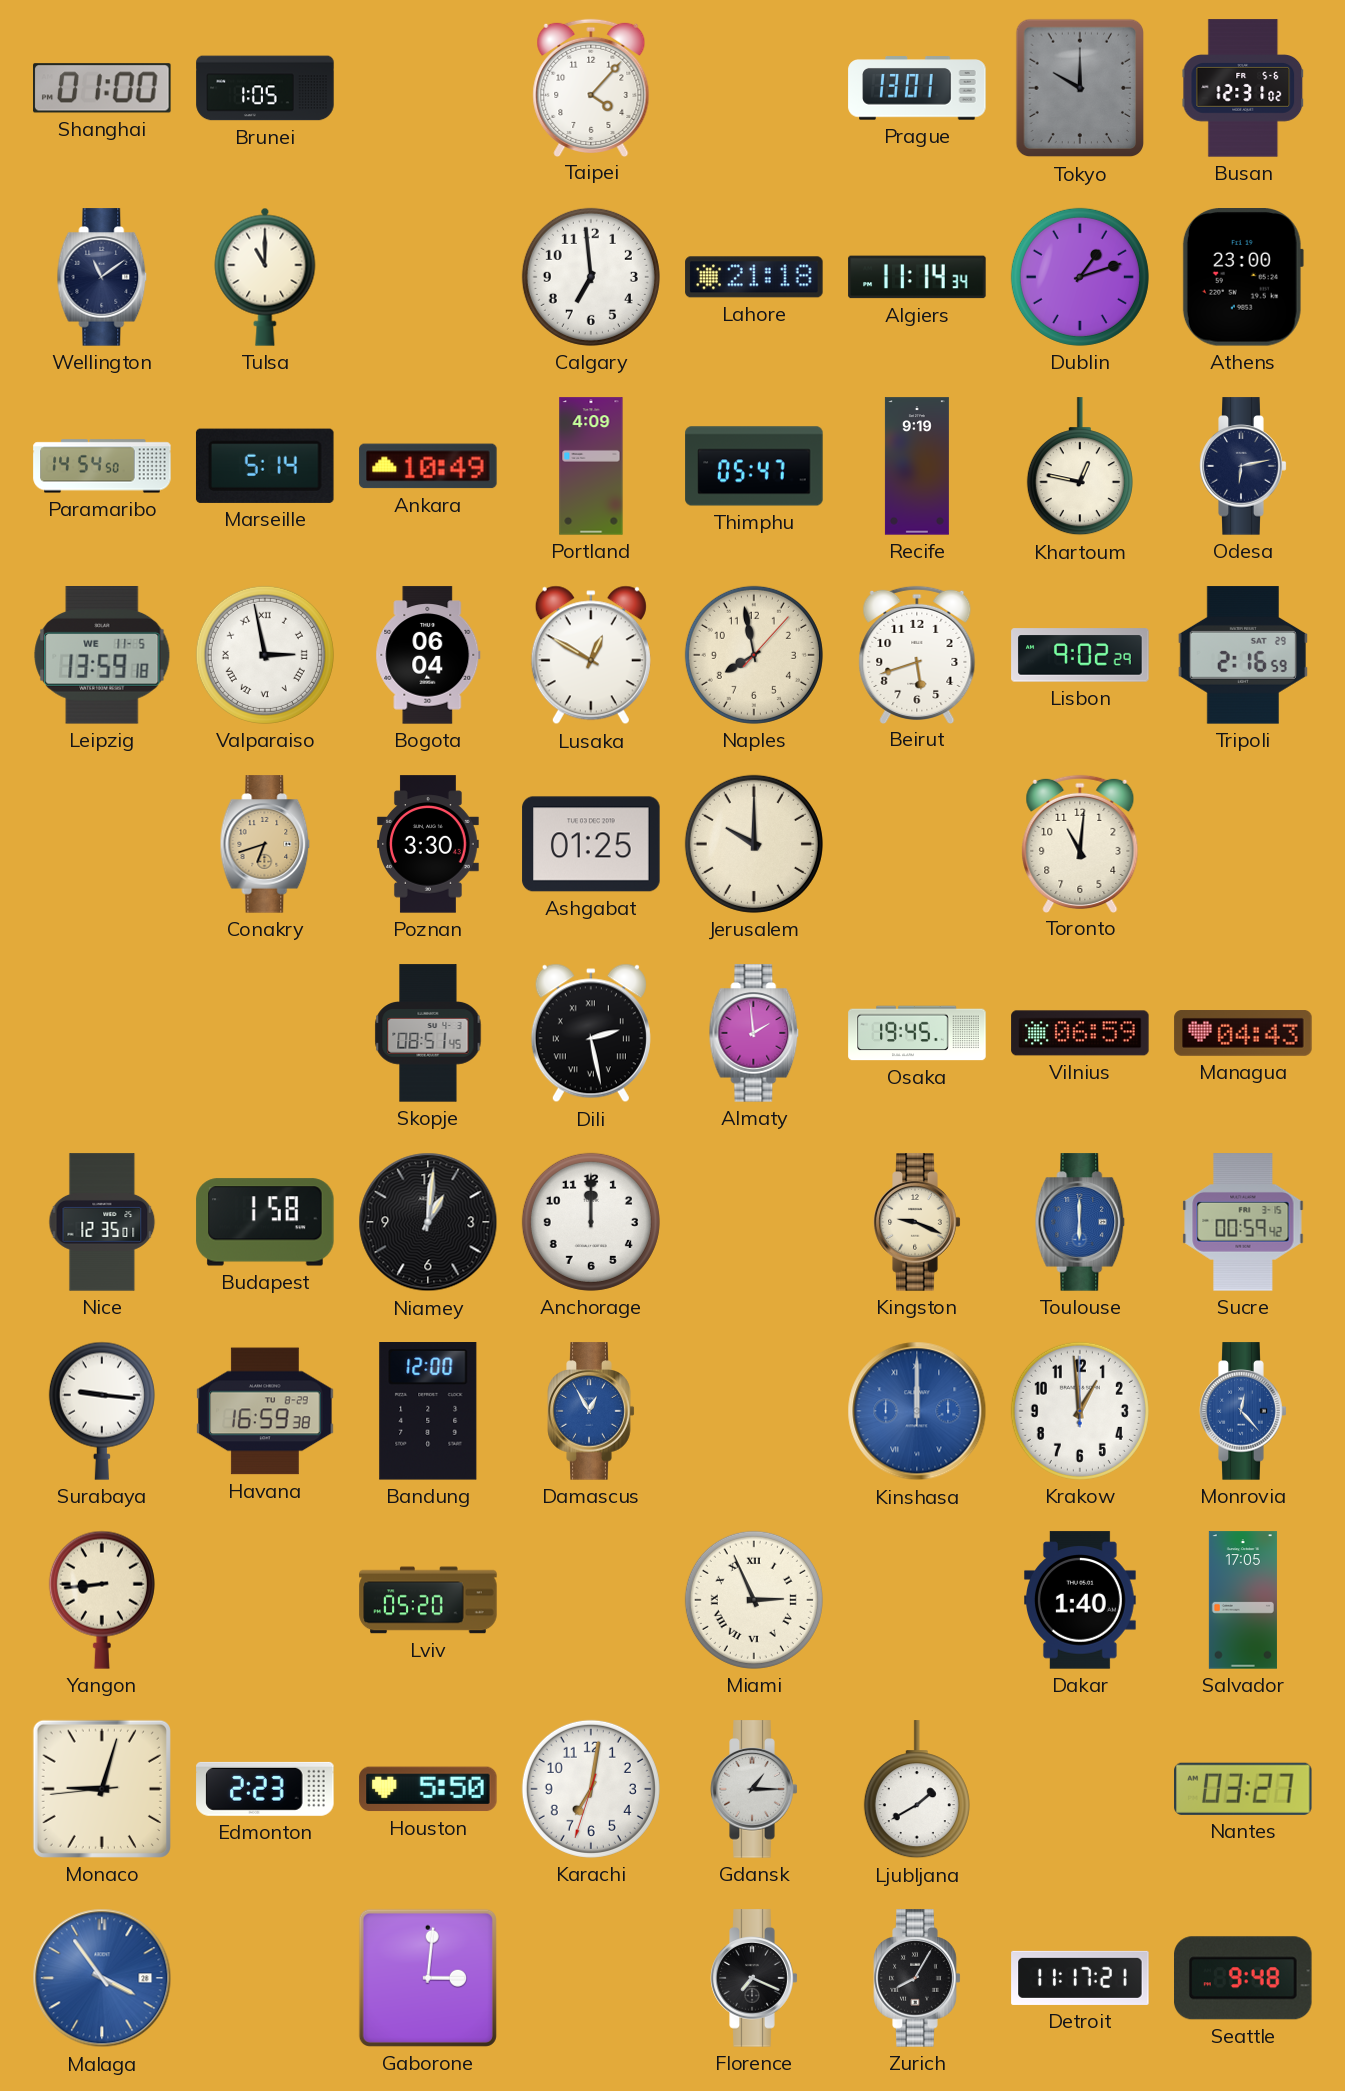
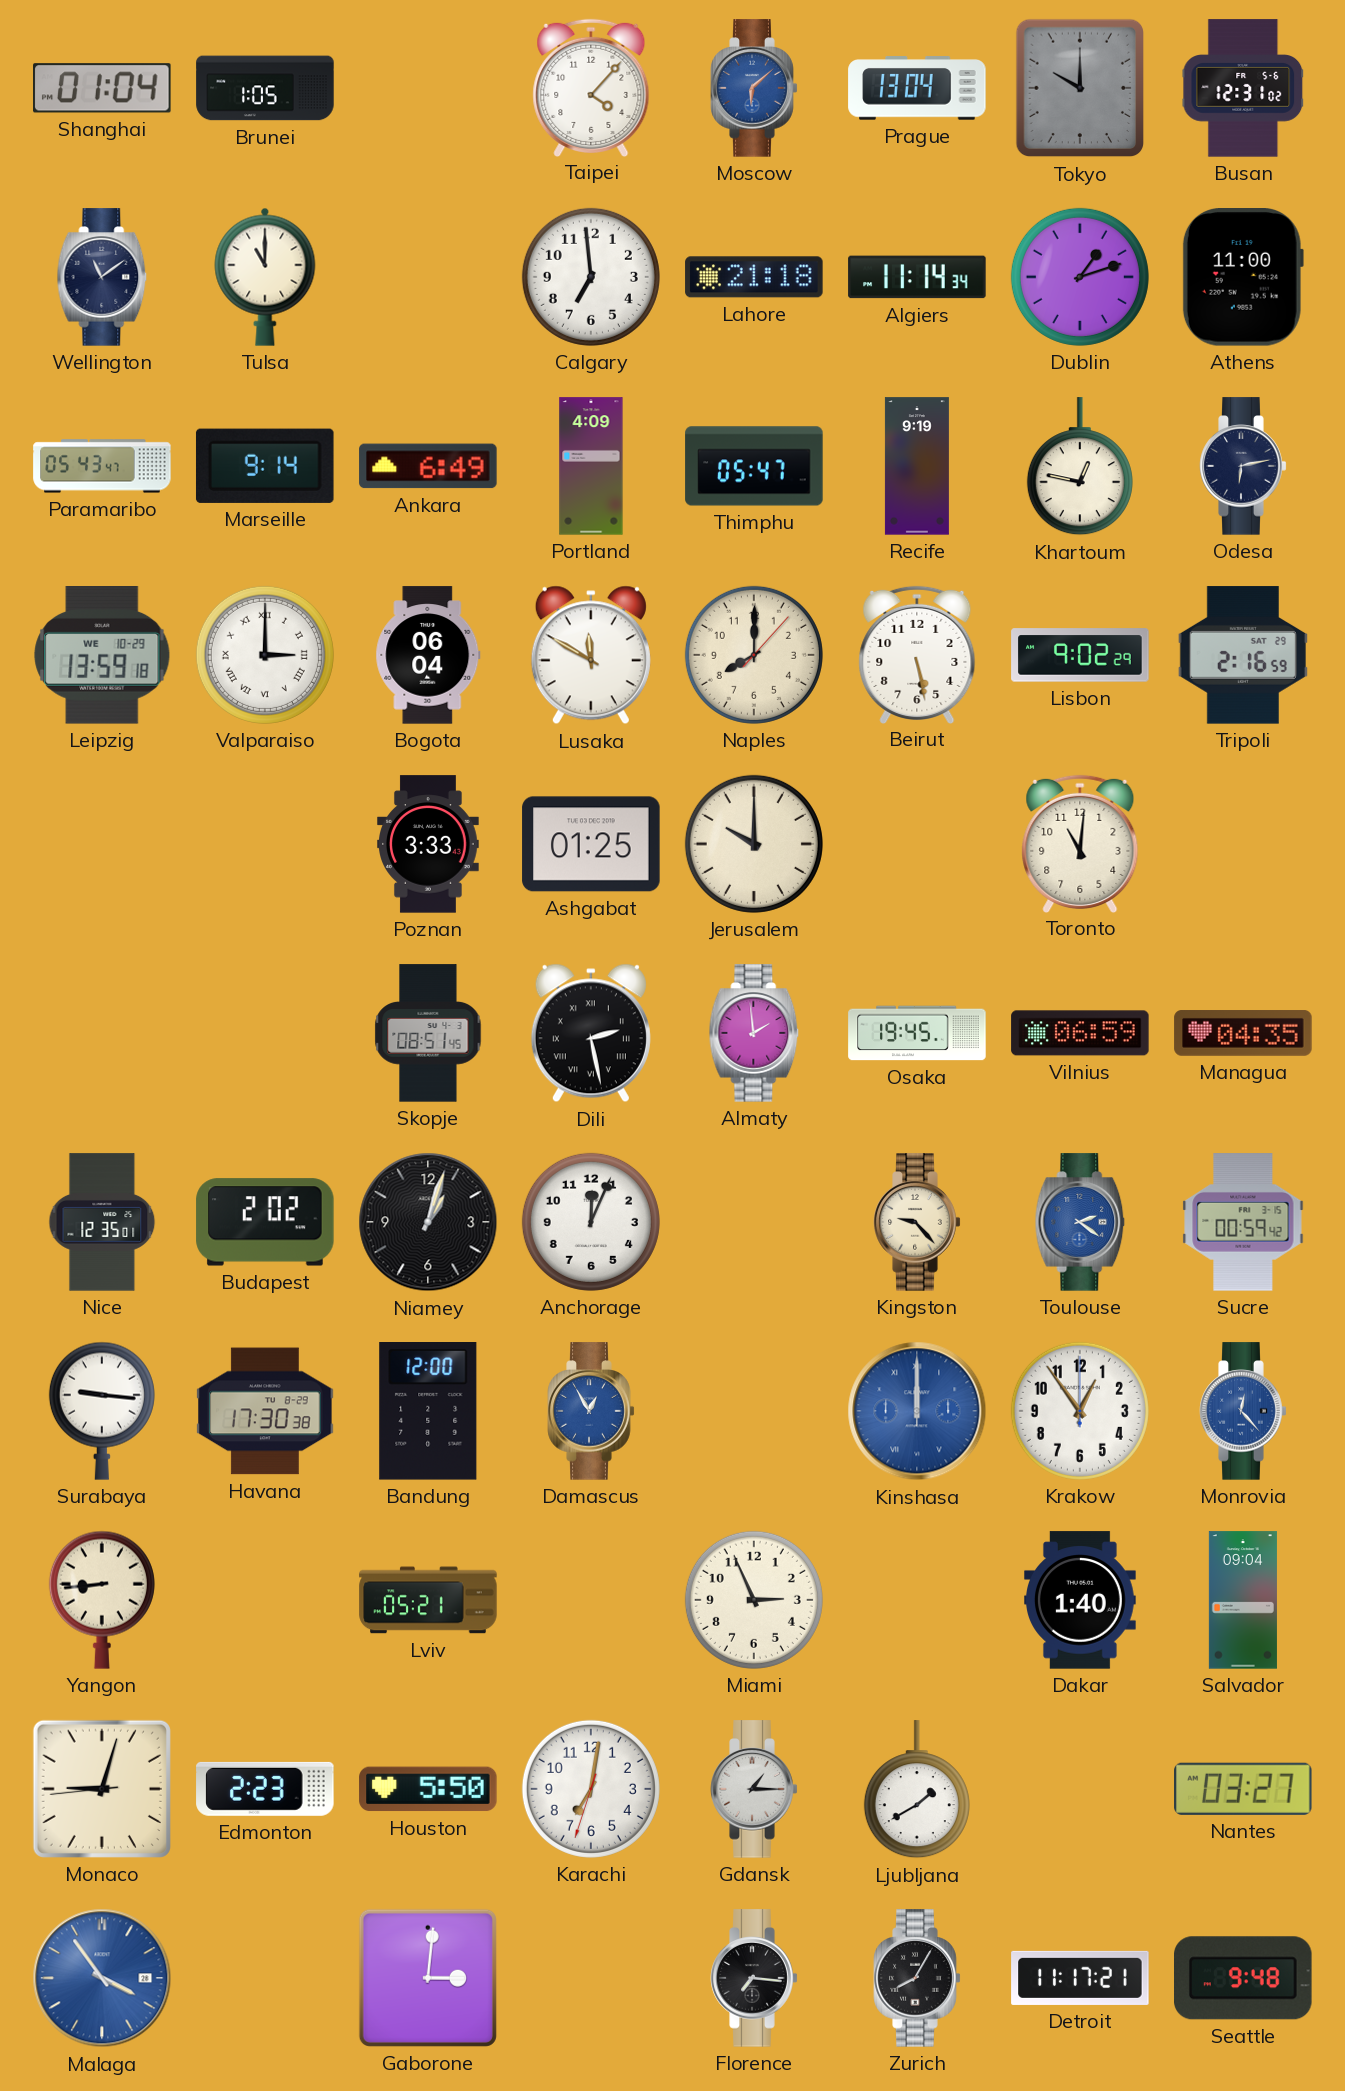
Shanghai: 01:00 -> 01:04
Moscow: none -> 6:08
Prague: 13:01 -> 13:04
Athens: 23:00 -> 11:00
Paramaribo: 14:54 -> 05:43
Marseille: 5:14 -> 9:14
Ankara: 10:49 -> 6:49
Leipzig date: WE 11-5 -> WE 10-29
Valparaiso: 2:58 -> 3:00
Lusaka: 12:50 -> 11:50
Naples: 7:58 -> 8:00
Beirut: 5:42 -> 5:28
Conakry: 6:42 -> none
Poznan: 3:30 -> 3:33
Managua: 04:43 -> 04:35
Budapest: 1:58 -> 2:02
Niamey: 1:01 -> 1:03
Anchorage: 12:00 -> 12:04
Kingston: 9:19 -> 9:23
Toulouse: 6:00 -> 2:21
Havana: 16:59 -> 17:30
Krakow: 12:59 -> 12:54
Lviv: 05:20 -> 05:21
Miami numerals: Roman -> Arabic
Salvador: 17:05 -> 09:04
Florence: 7:19 -> 7:16
